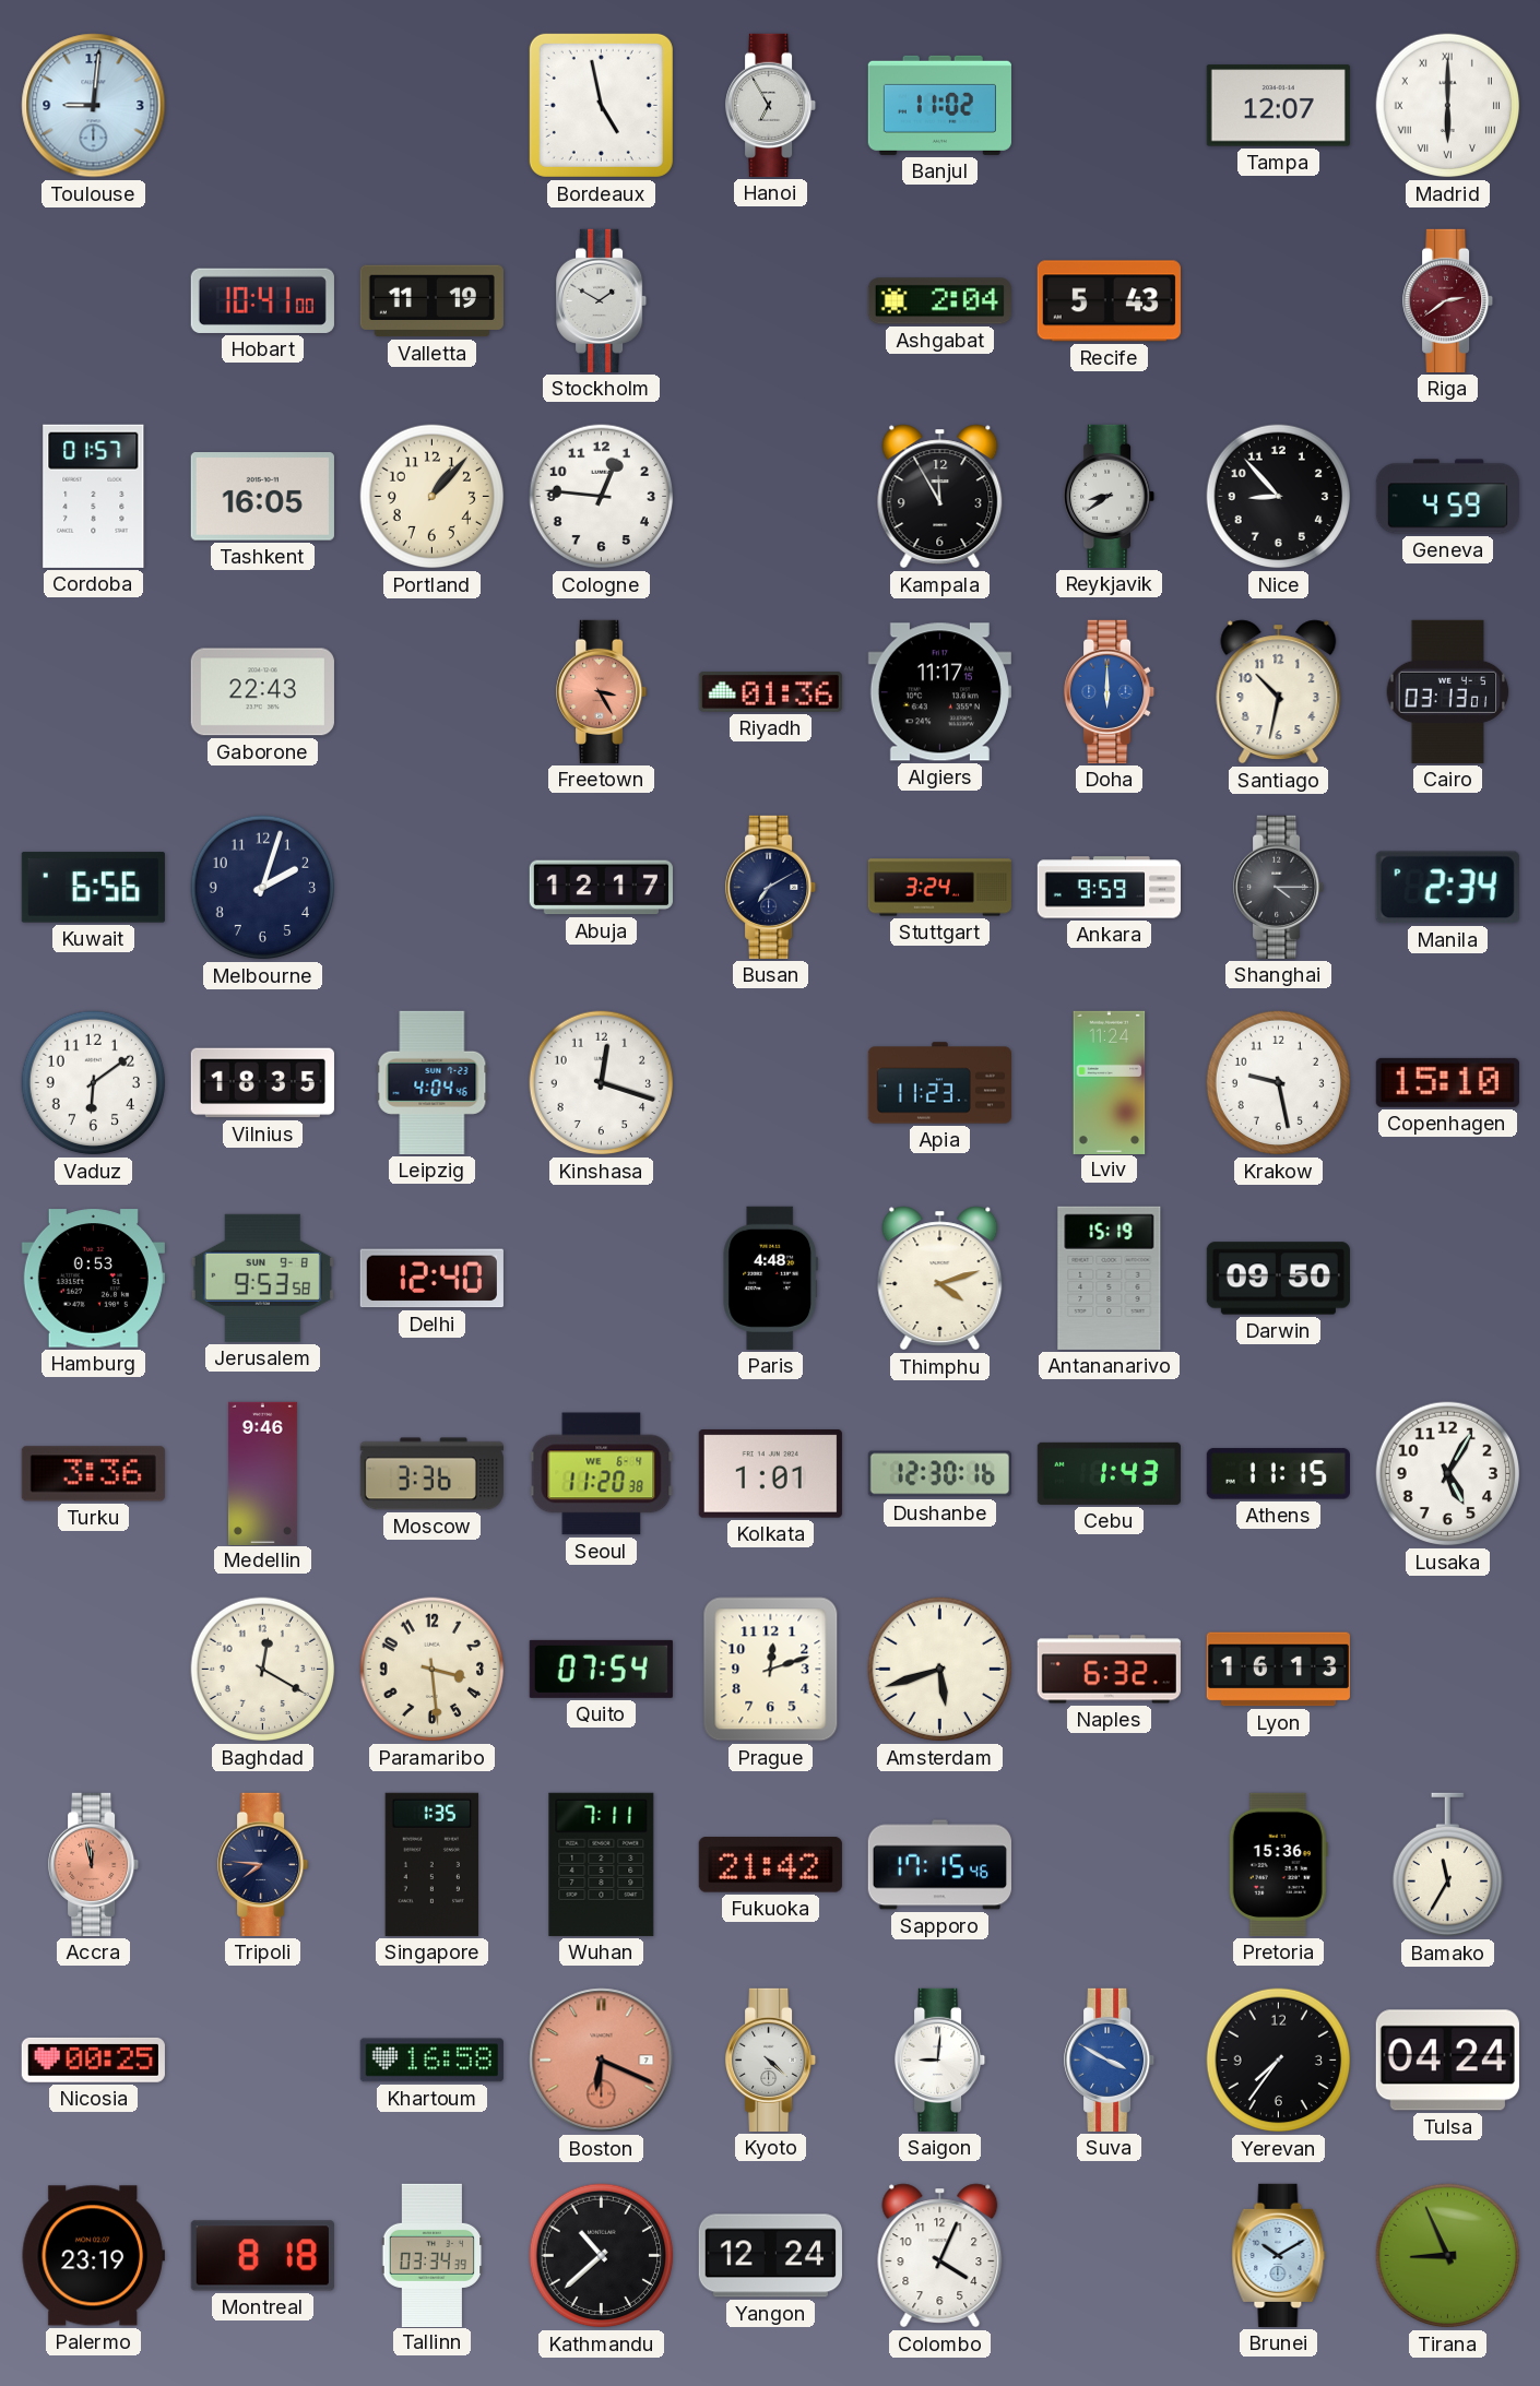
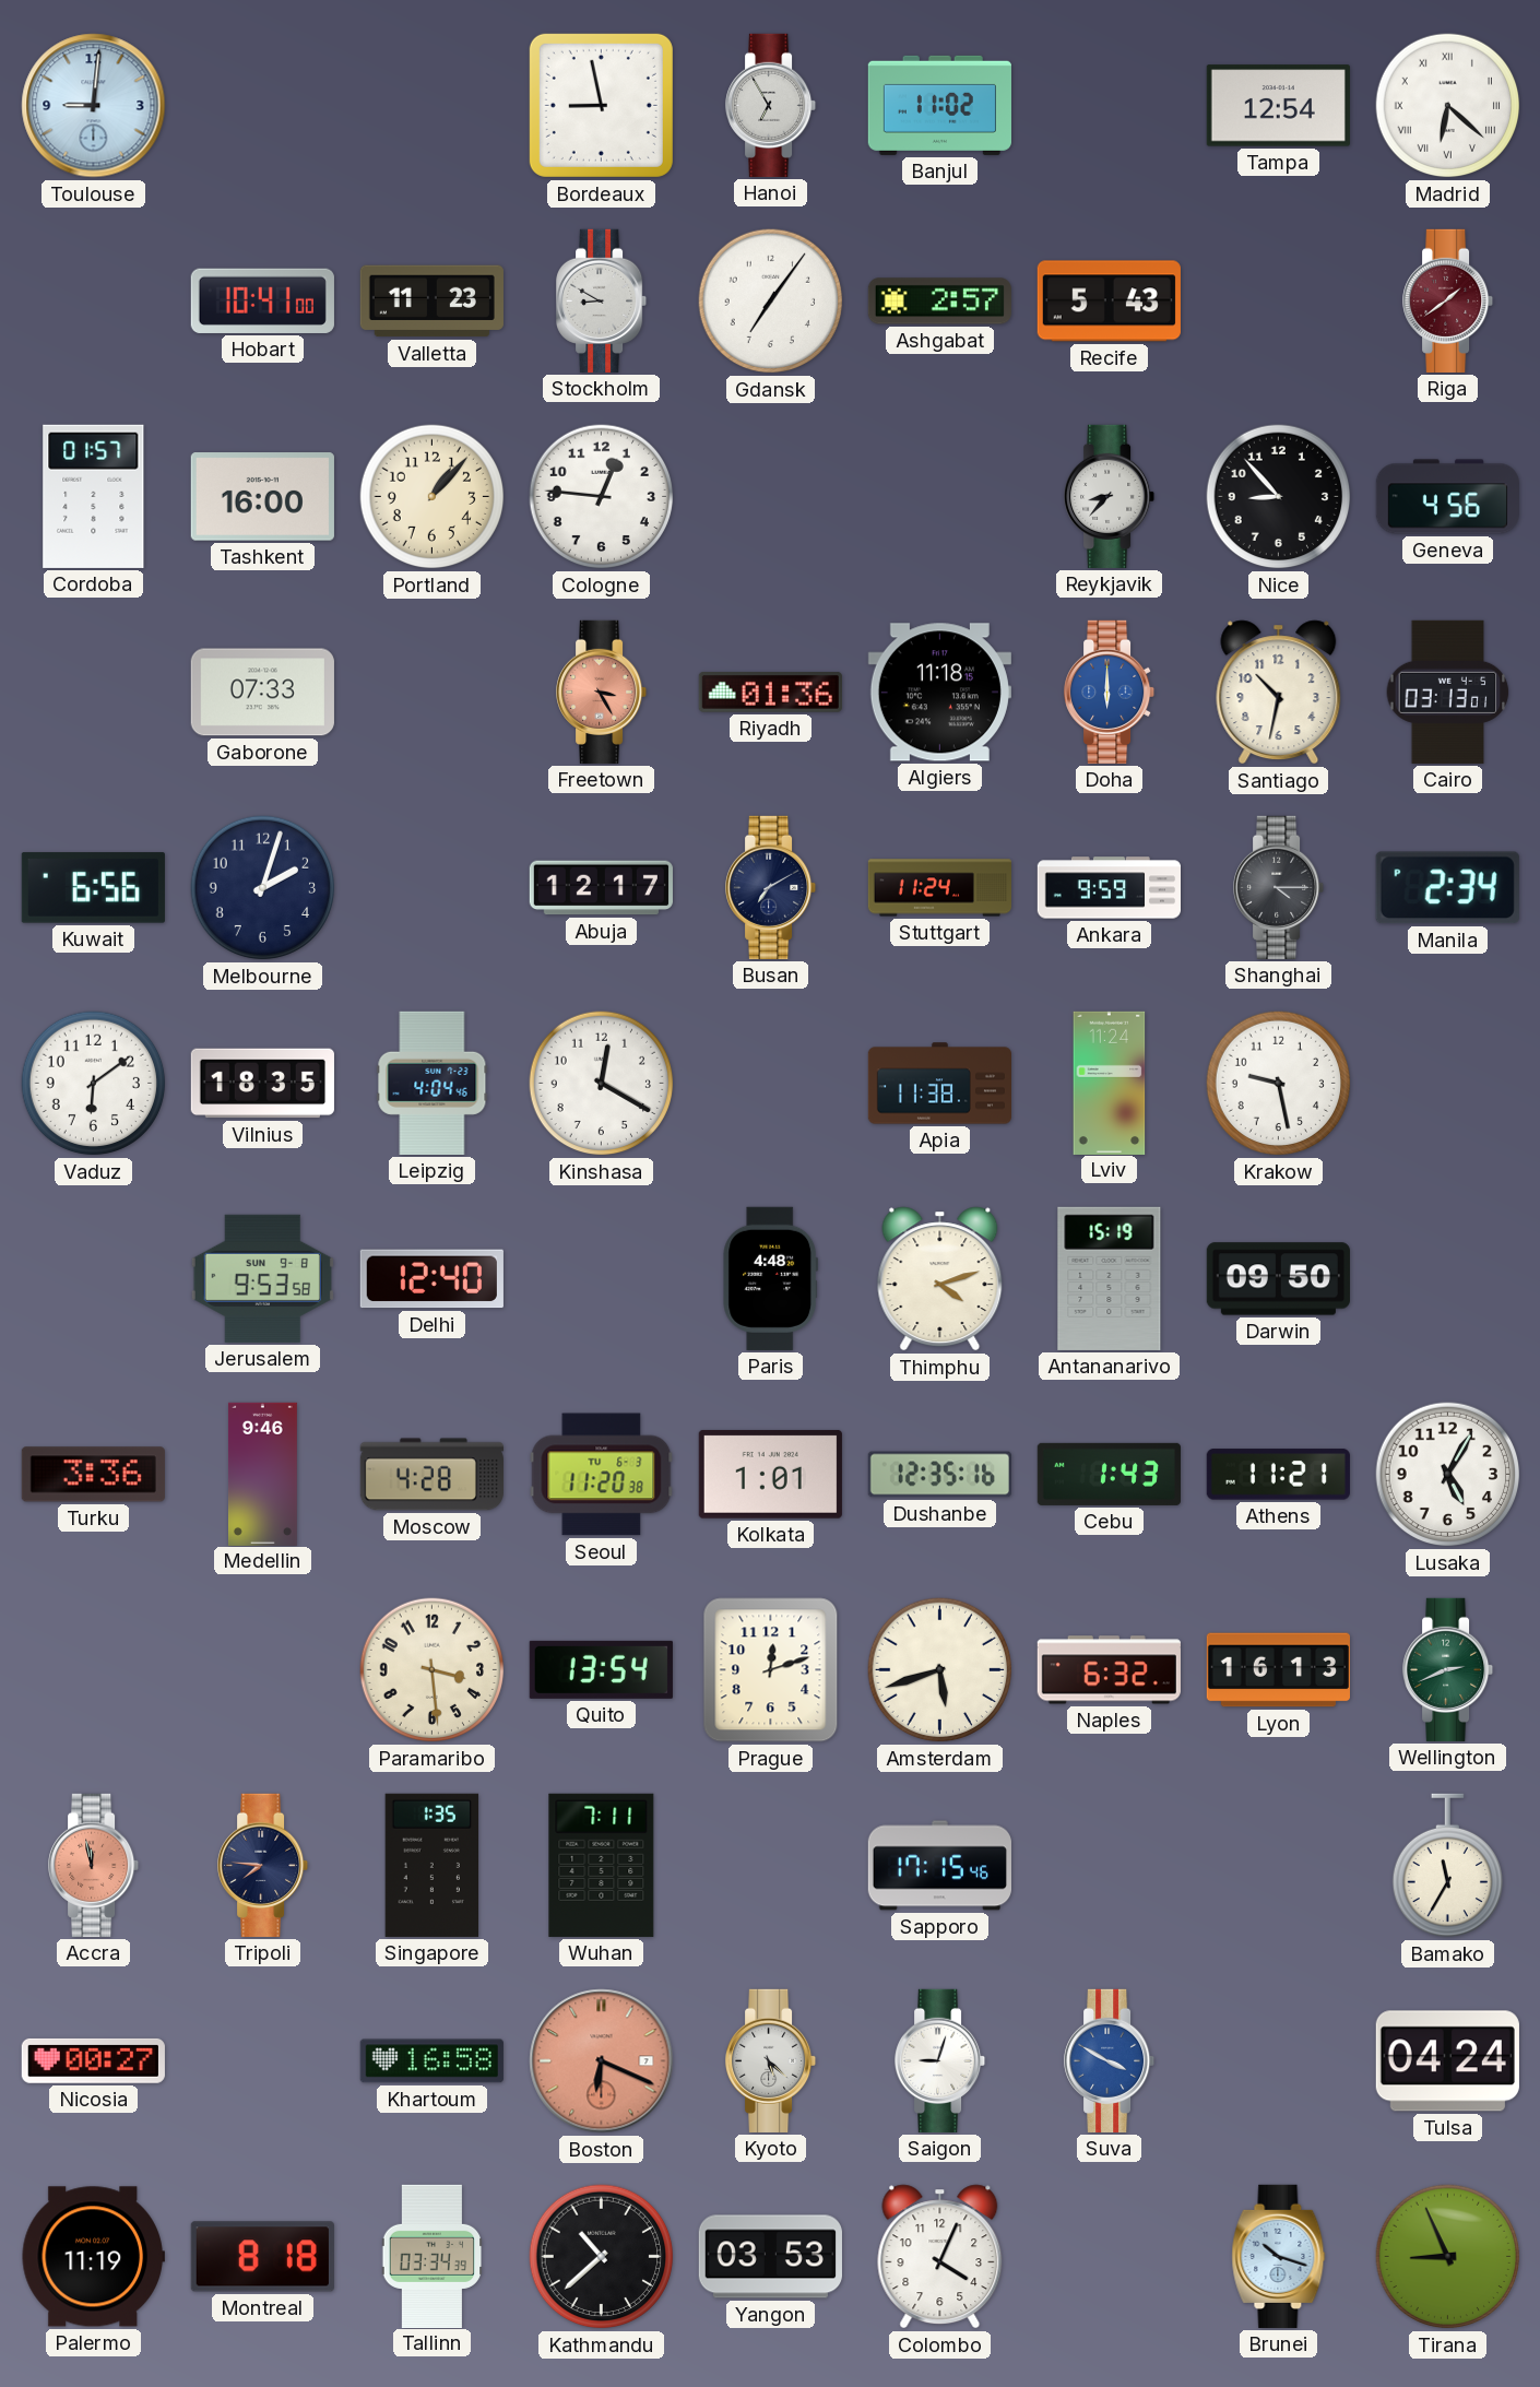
Bordeaux: 4:58 -> 8:58
Tampa: 12:07 -> 12:54
Madrid: 6:00 -> 6:22
Valletta: 11:19 -> 11:23
Stockholm: 1:50 -> 8:50
Gdansk: none -> 7:06
Ashgabat: 2:04 -> 2:57
Riga: 2:39 -> 1:39
Tashkent: 16:05 -> 16:00
Kampala: 11:55 -> none
Reykjavik: 8:39 -> 8:37
Geneva: 4:59 -> 4:56
Gaborone: 22:43 -> 07:33
Algiers: 11:17 -> 11:18
Stuttgart: 3:24 -> 11:24
Kinshasa: 12:18 -> 12:20
Apia: 11:23 -> 11:38
Copenhagen: 15:10 -> none
Hamburg: 0:53 -> none
Moscow: 3:36 -> 4:28
Seoul date: WE 6-4 -> TU 6-3
Dushanbe: 12:30 -> 12:35
Athens: 11:15 -> 11:21
Baghdad: 12:20 -> none
Quito: 07:54 -> 13:54
Wellington: none -> 2:41
Fukuoka: 21:42 -> none
Pretoria: 15:36 -> none
Nicosia: 00:25 -> 00:27
Kyoto: 4:22 -> 5:22
Saigon: 9:01 -> 9:03
Yerevan: 7:36 -> none
Palermo: 23:19 -> 11:19
Yangon: 12:24 -> 03:53
Brunei: 10:10 -> 10:18
